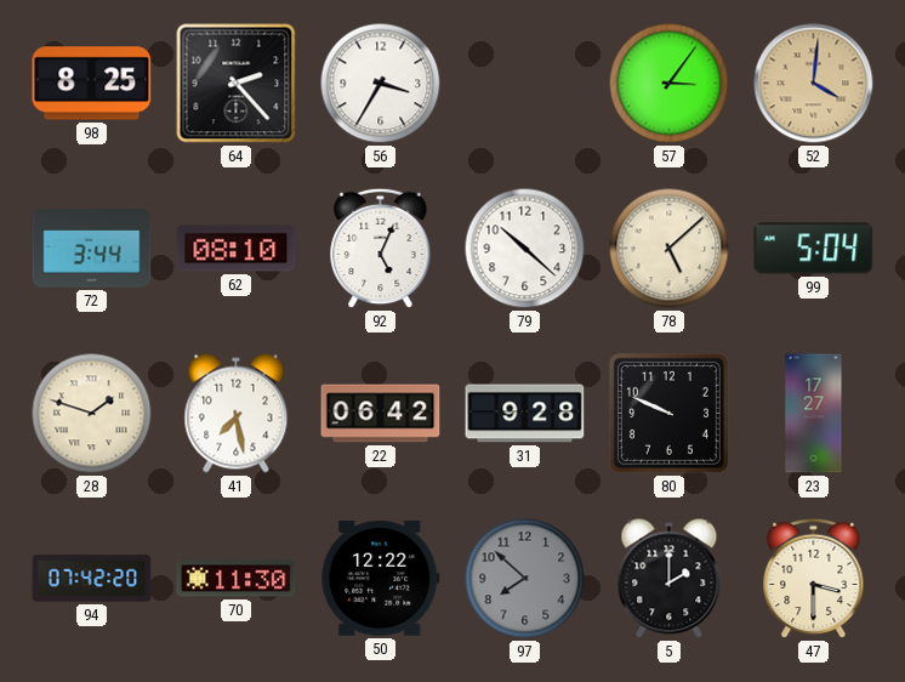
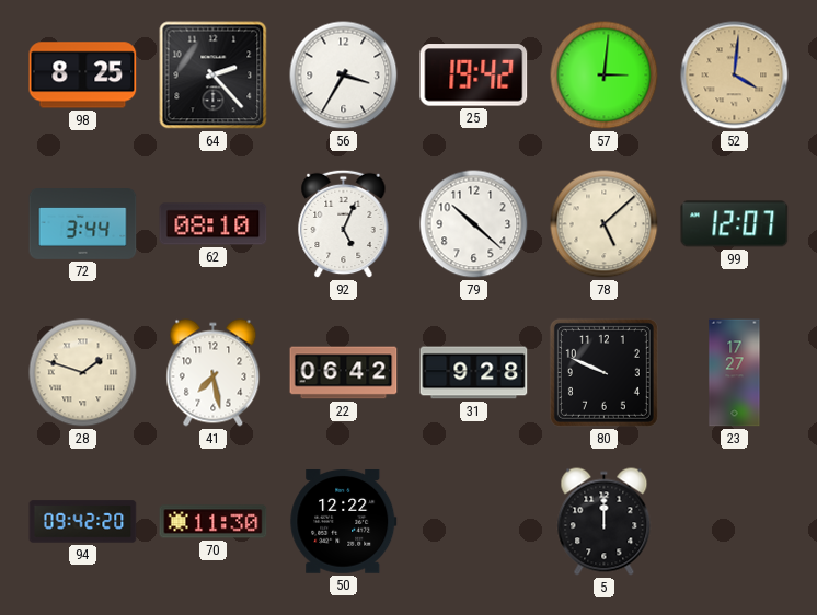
25: none -> 19:42
57: 3:06 -> 3:01
99: 5:04 -> 12:07
94: 07:42 -> 09:42
97: 7:52 -> none
5: 2:00 -> 12:00
47: 3:30 -> none
